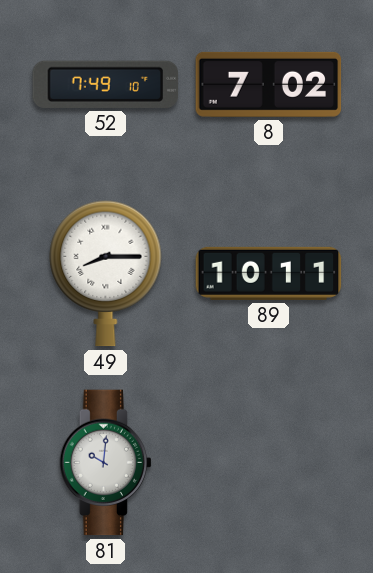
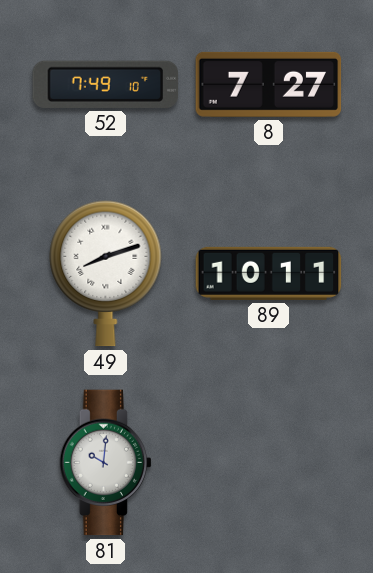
8: 7:02 -> 7:27
49: 8:15 -> 8:12
